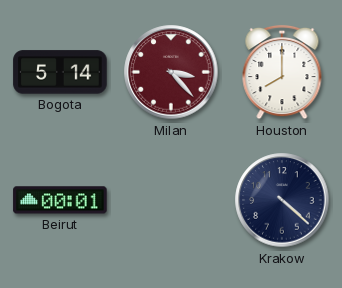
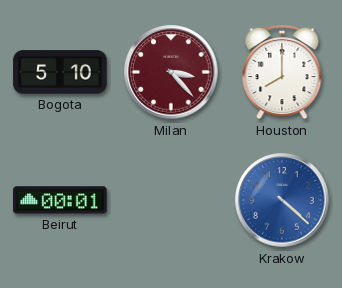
Bogota: 5:14 -> 5:10
Krakow dial: navy -> blue
